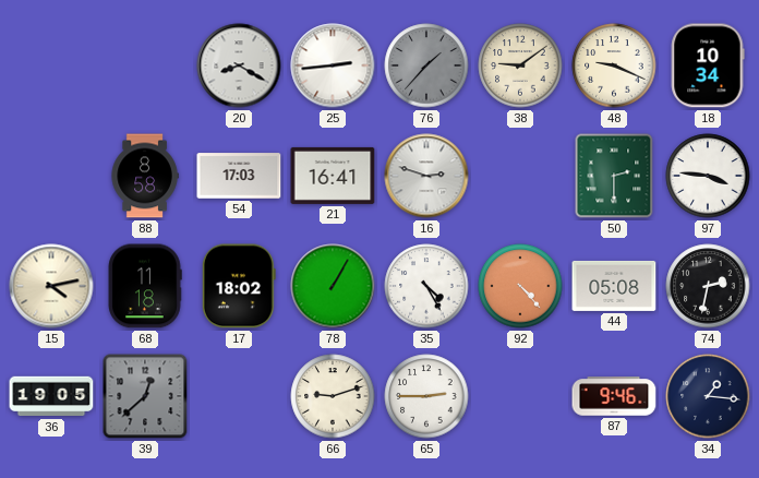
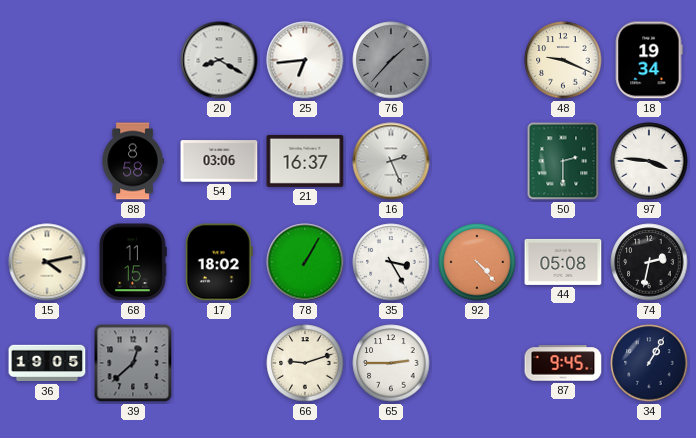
25: 2:44 -> 6:44
38: 9:09 -> none
18: 10:34 -> 19:34
54: 17:03 -> 03:06
21: 16:41 -> 16:37
16: 2:48 -> 2:26
68: 11:18 -> 11:15
35: 4:25 -> 3:25
87: 9:46 -> 9:45
34: 1:16 -> 1:05
